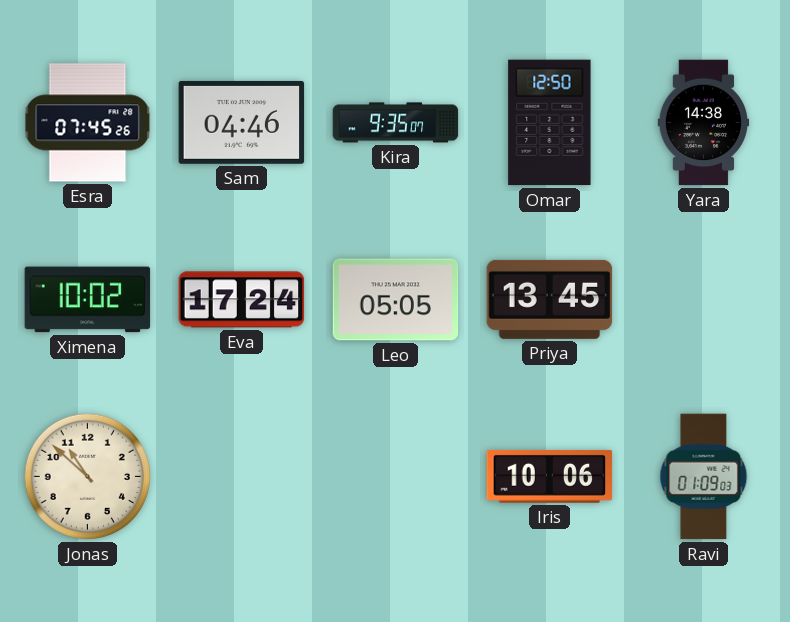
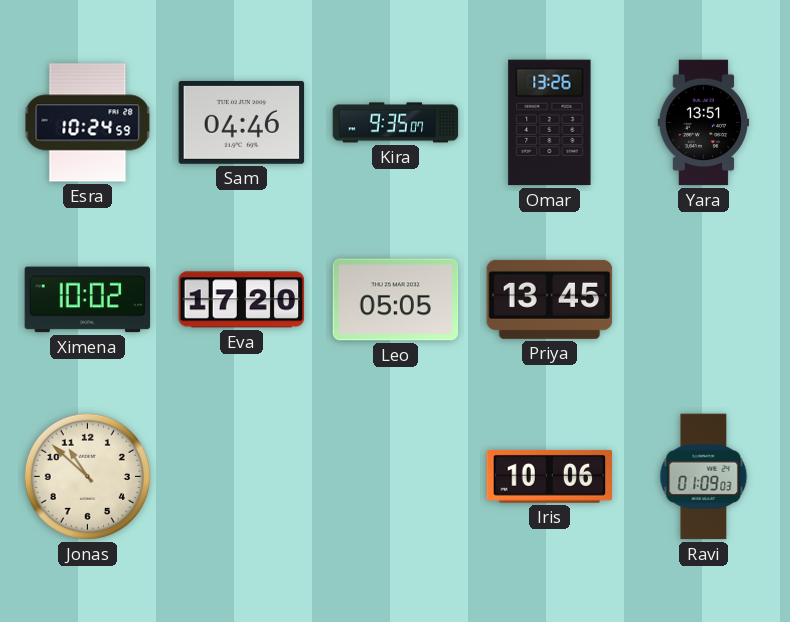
Esra: 07:45 -> 10:24
Omar: 12:50 -> 13:26
Yara: 14:38 -> 13:51
Eva: 17:24 -> 17:20
